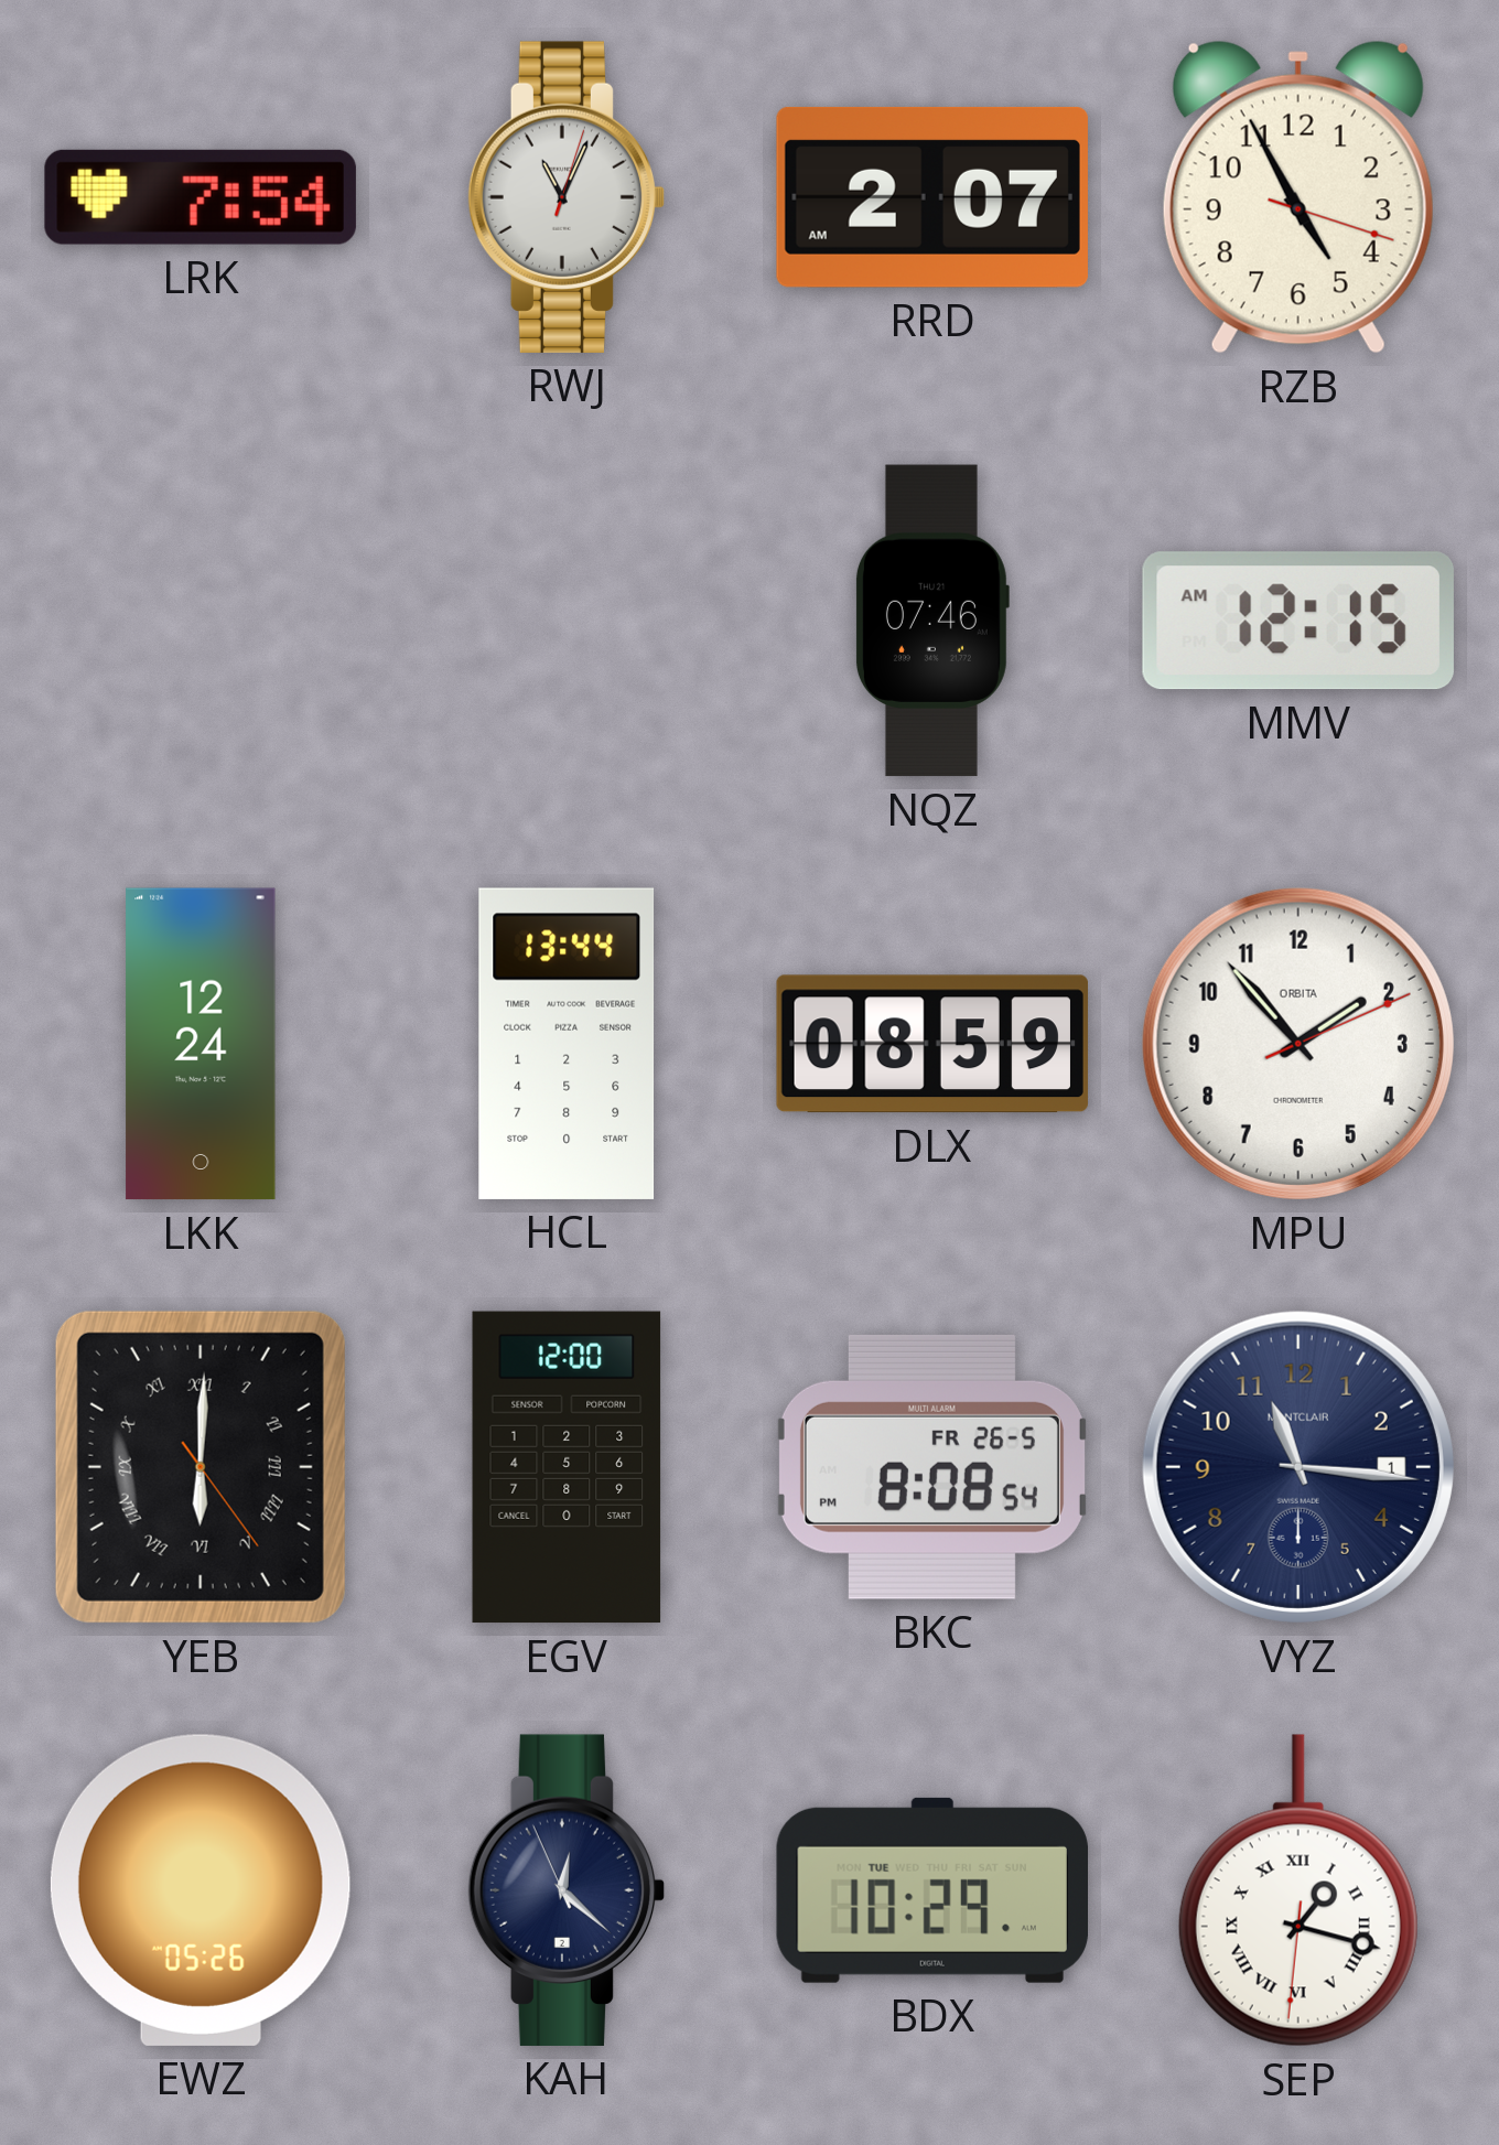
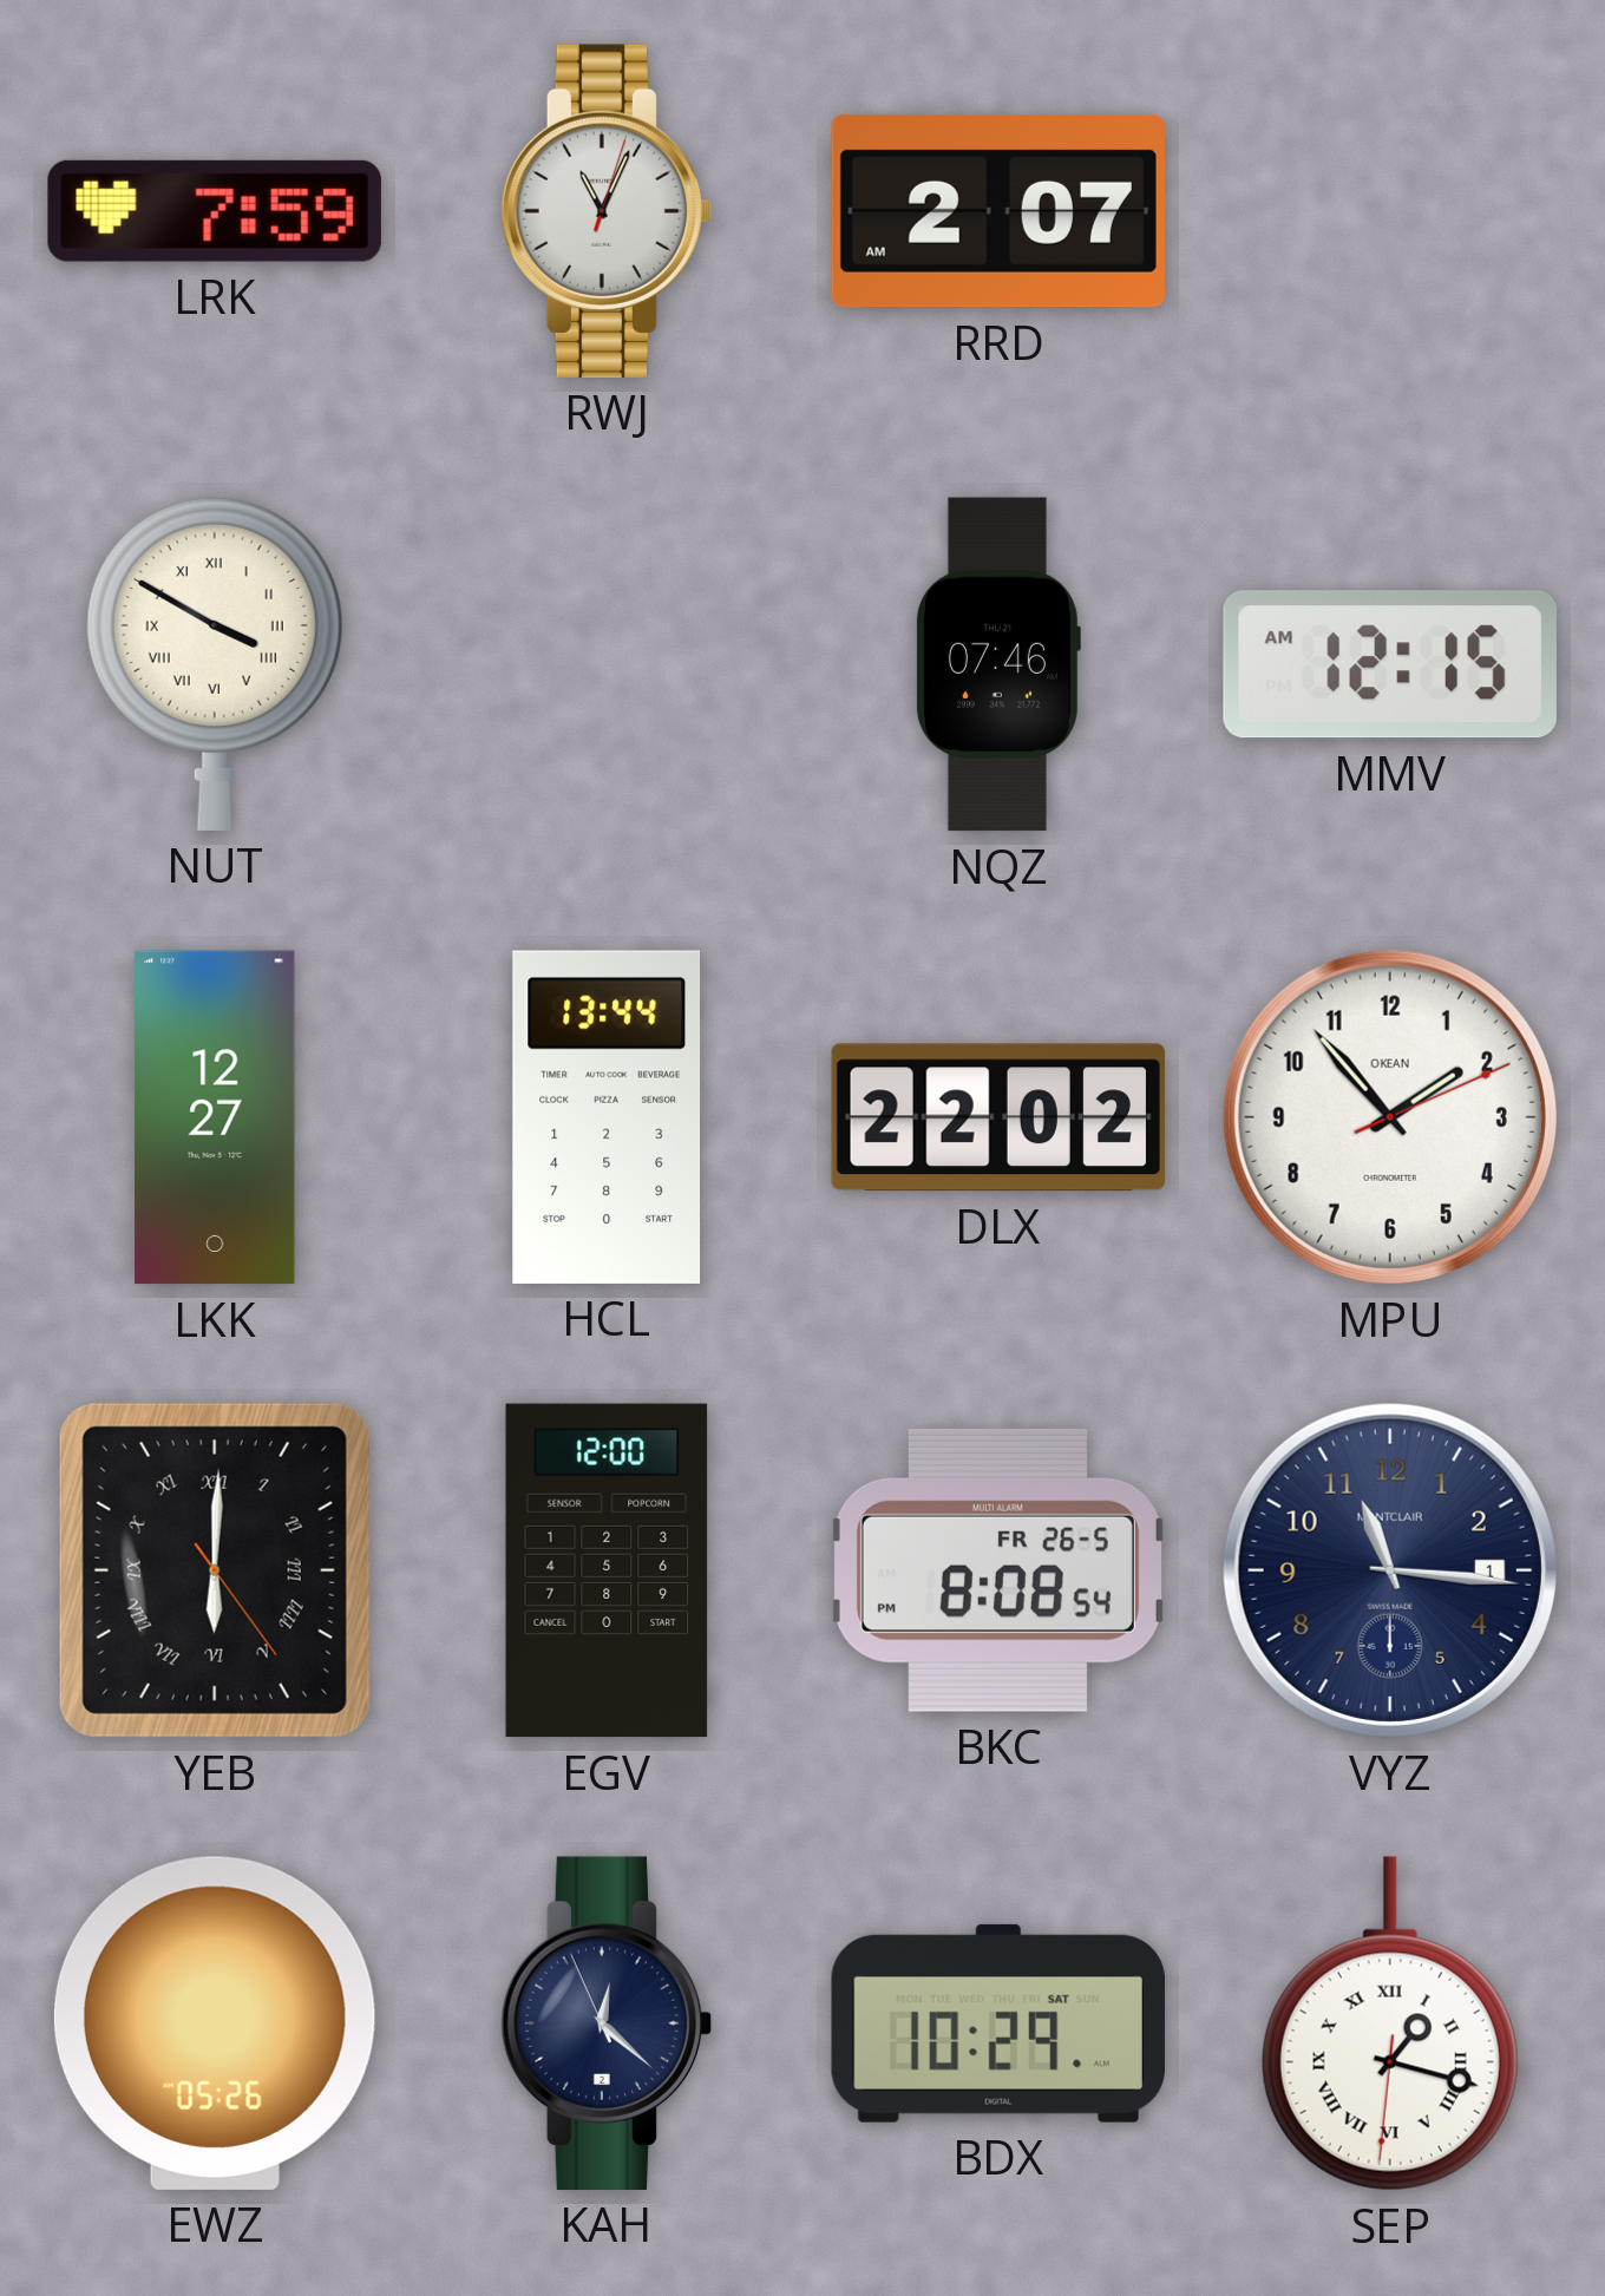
LRK: 7:54 -> 7:59
RZB: 4:55 -> none
NUT: none -> 3:50
LKK: 12:24 -> 12:27
DLX: 08:59 -> 22:02
MPU brand: ORBITA -> OKEAN
BDX date: TUE -> SAT
